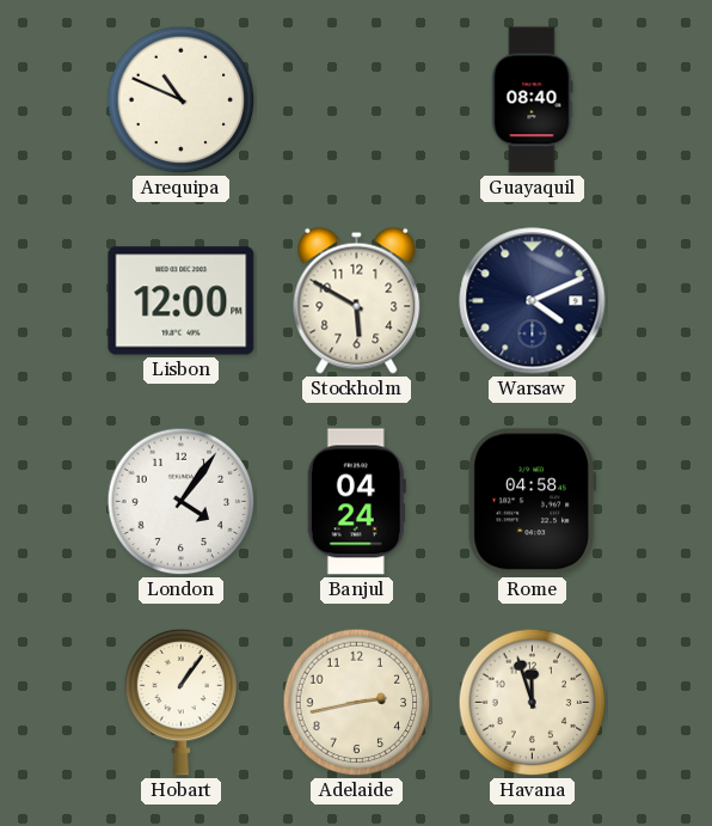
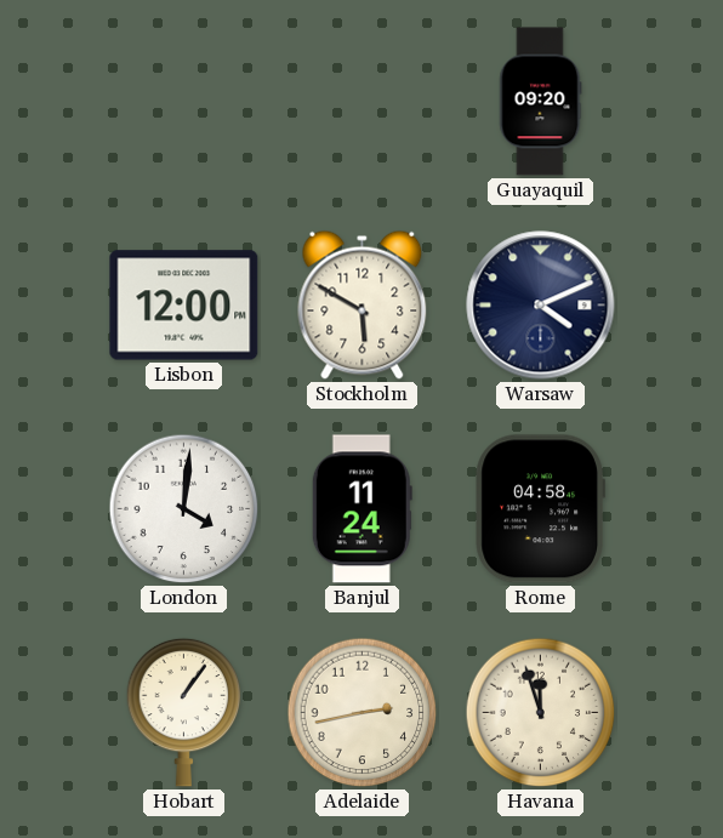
Arequipa: 10:49 -> none
Guayaquil: 08:40 -> 09:20
London: 4:06 -> 4:01
Banjul: 04:24 -> 11:24
